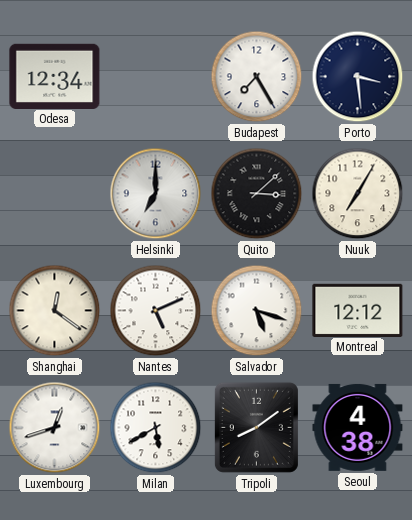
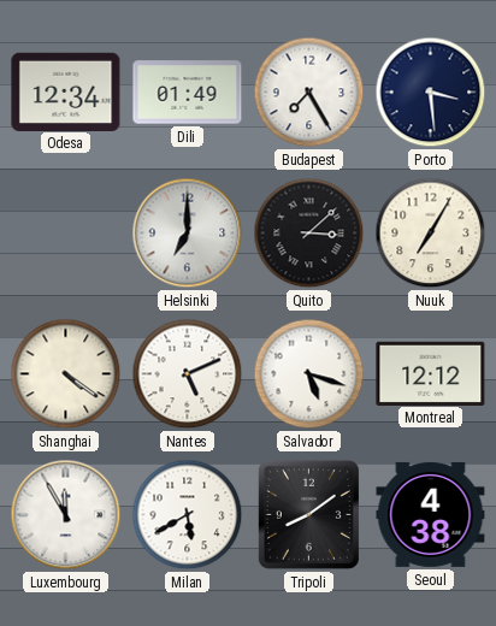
Dili: none -> 01:49
Shanghai: 12:21 -> 4:21
Luxembourg: 12:42 -> 11:55
